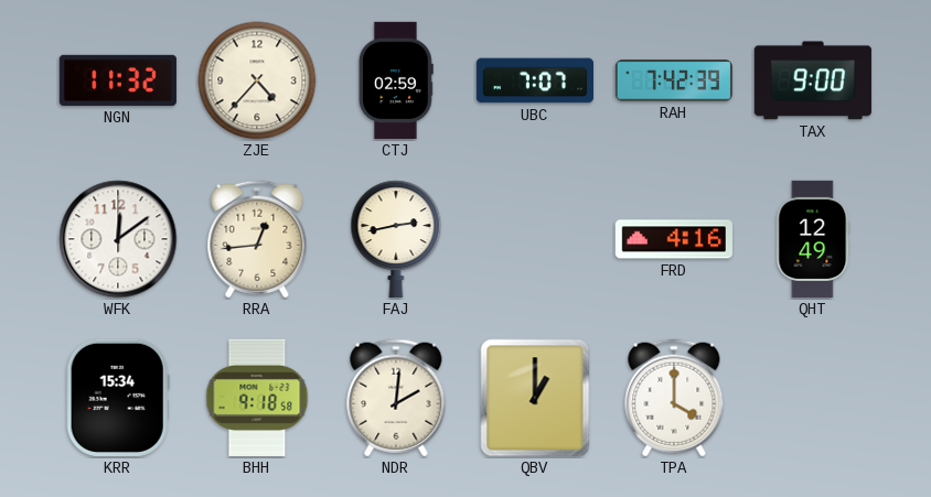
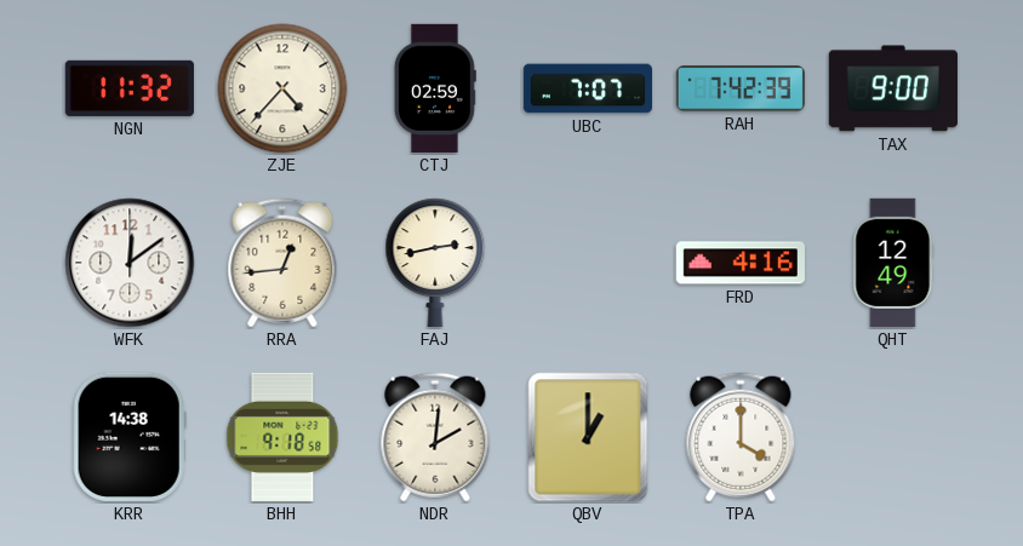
KRR: 15:34 -> 14:38
